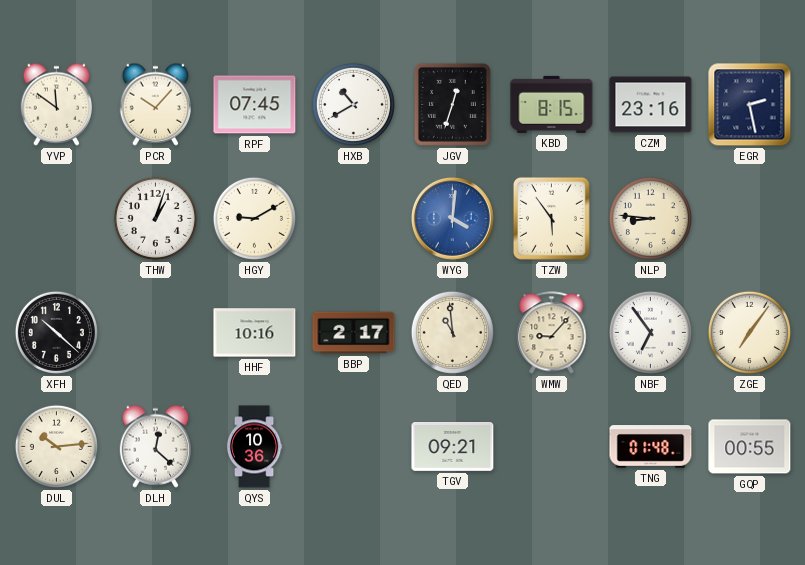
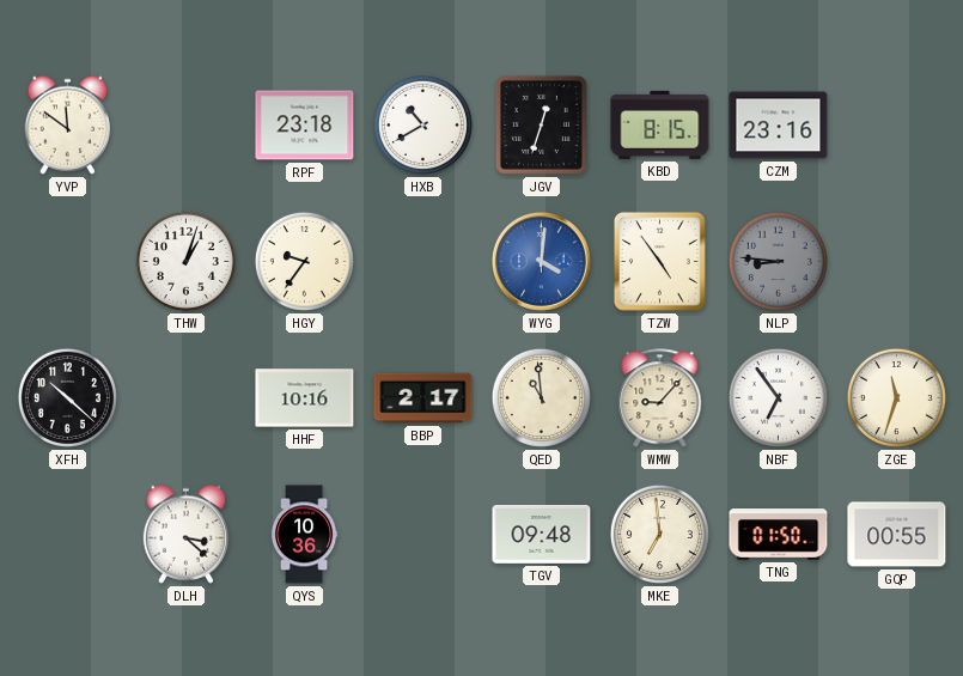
PCR: 10:07 -> none
RPF: 07:45 -> 23:18
EGR: 2:28 -> none
HGY: 9:10 -> 9:36
TZW: 5:54 -> 4:54
NLP dial: cream -> grey
ZGE: 7:06 -> 11:33
DUL: 10:14 -> none
DLH: 12:22 -> 3:22
TGV: 09:21 -> 09:48
MKE: none -> 6:59
TNG: 01:48 -> 01:50
